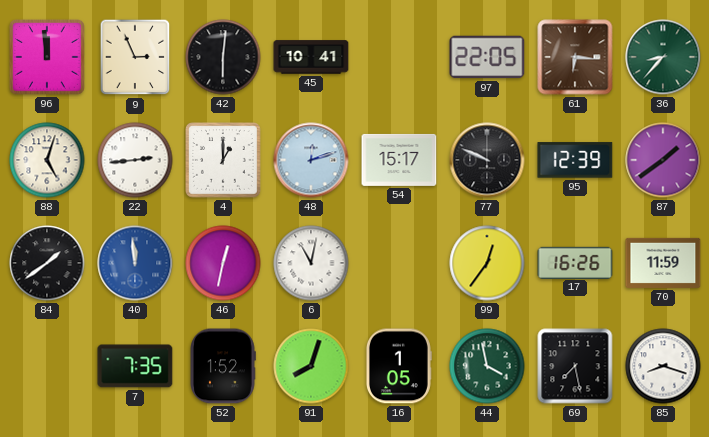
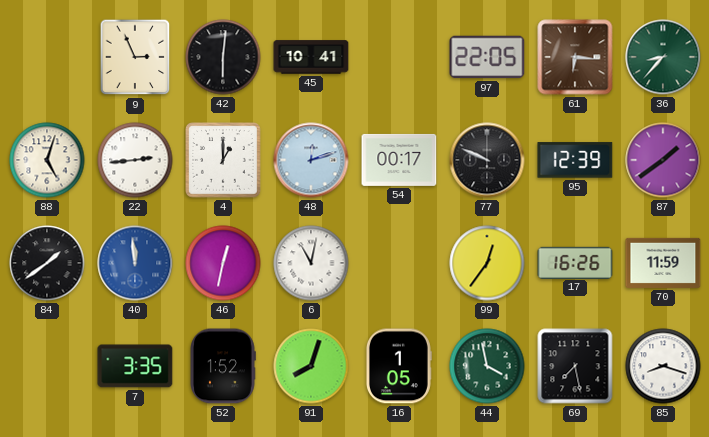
96: 11:59 -> none
54: 15:17 -> 00:17
7: 7:35 -> 3:35
